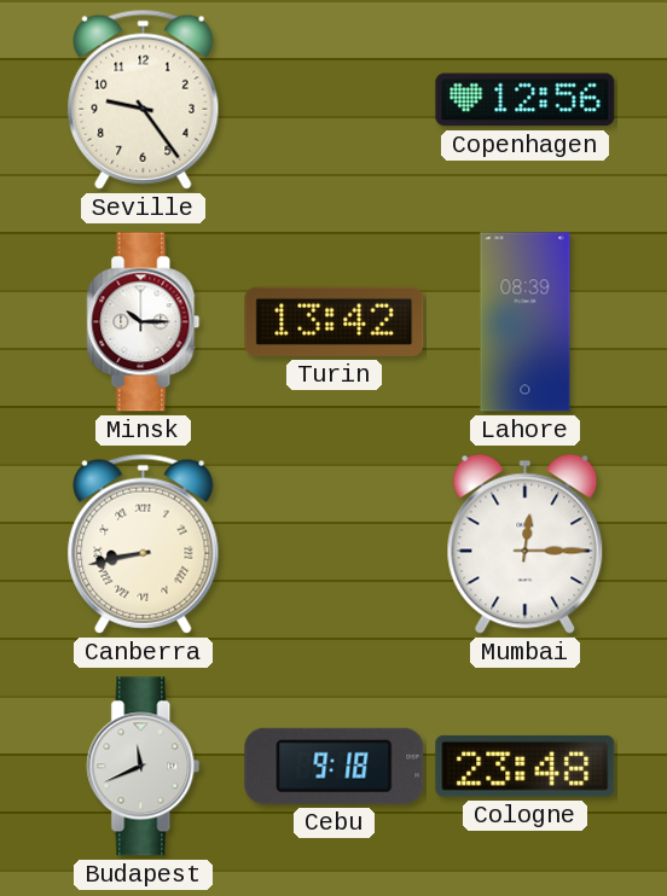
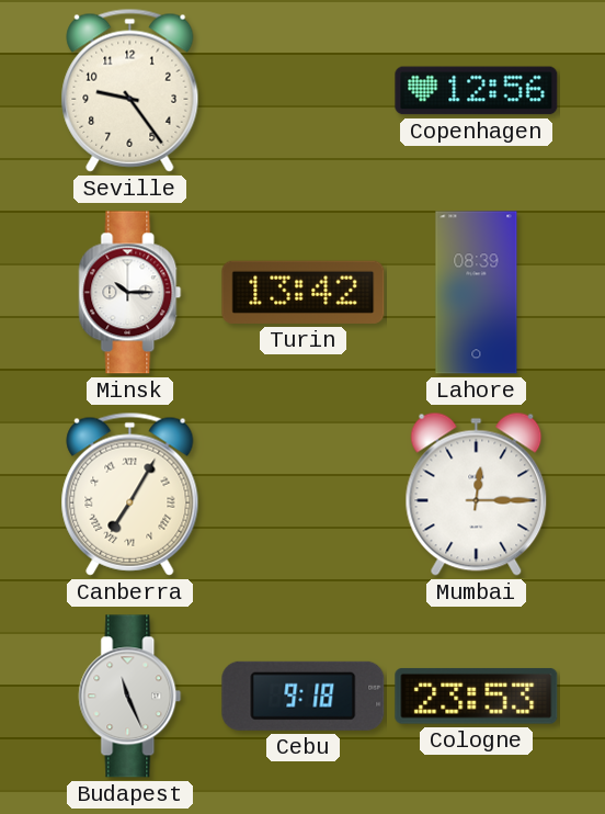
Canberra: 8:43 -> 7:05
Budapest: 11:41 -> 11:26
Cologne: 23:48 -> 23:53
